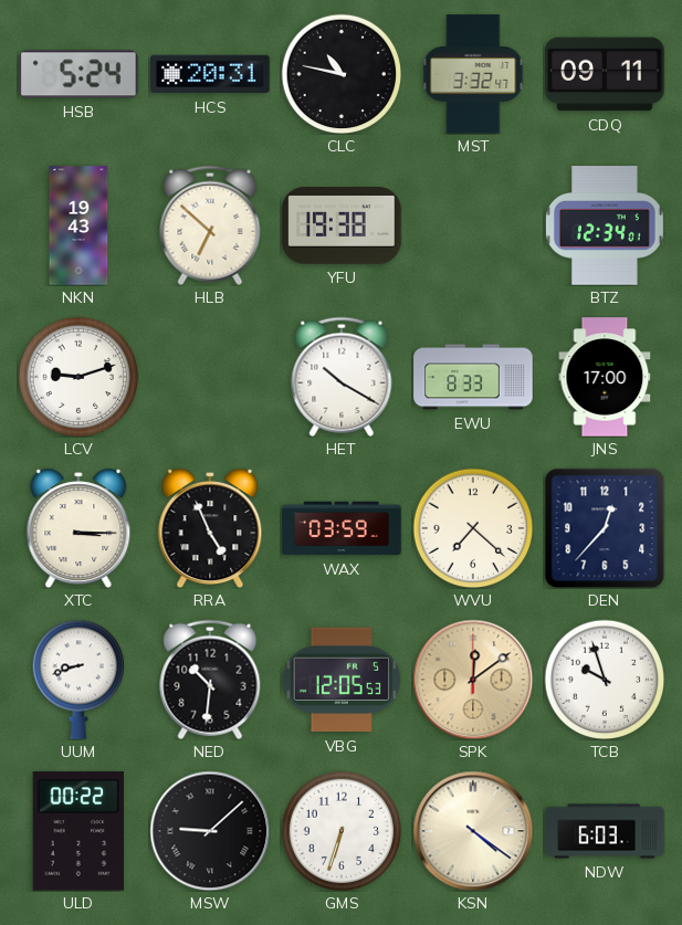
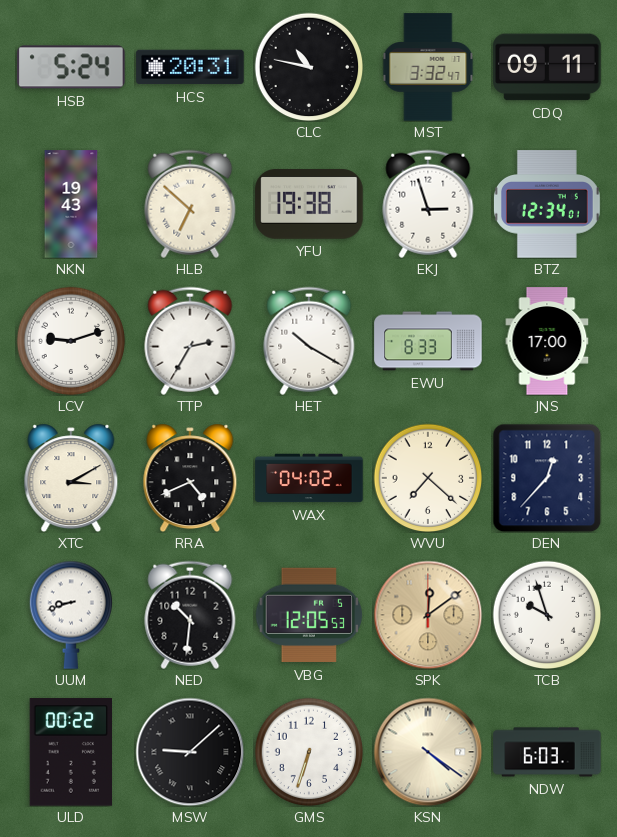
EKJ: none -> 2:57
TTP: none -> 2:35
XTC: 3:15 -> 3:10
RRA: 4:56 -> 4:41
WAX: 03:59 -> 04:02
